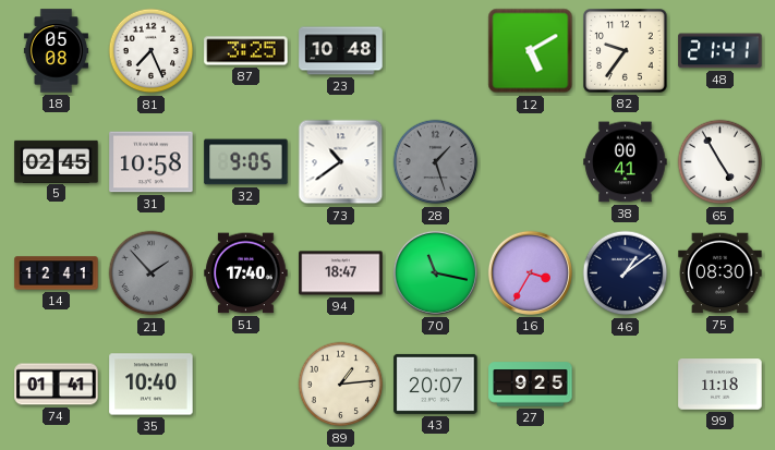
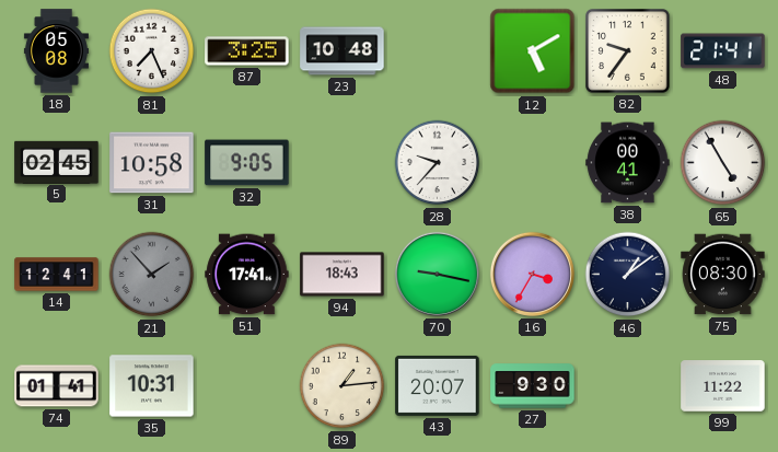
73: 10:39 -> none
28: 1:27 -> 9:37
28 dial: grey -> white
51: 17:40 -> 17:41
94: 18:47 -> 18:43
70: 11:17 -> 9:17
35: 10:40 -> 10:31
27: 9:25 -> 9:30
99: 11:18 -> 11:22
